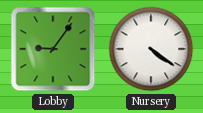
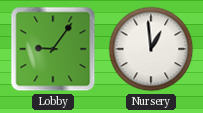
Nursery: 4:21 -> 12:59
